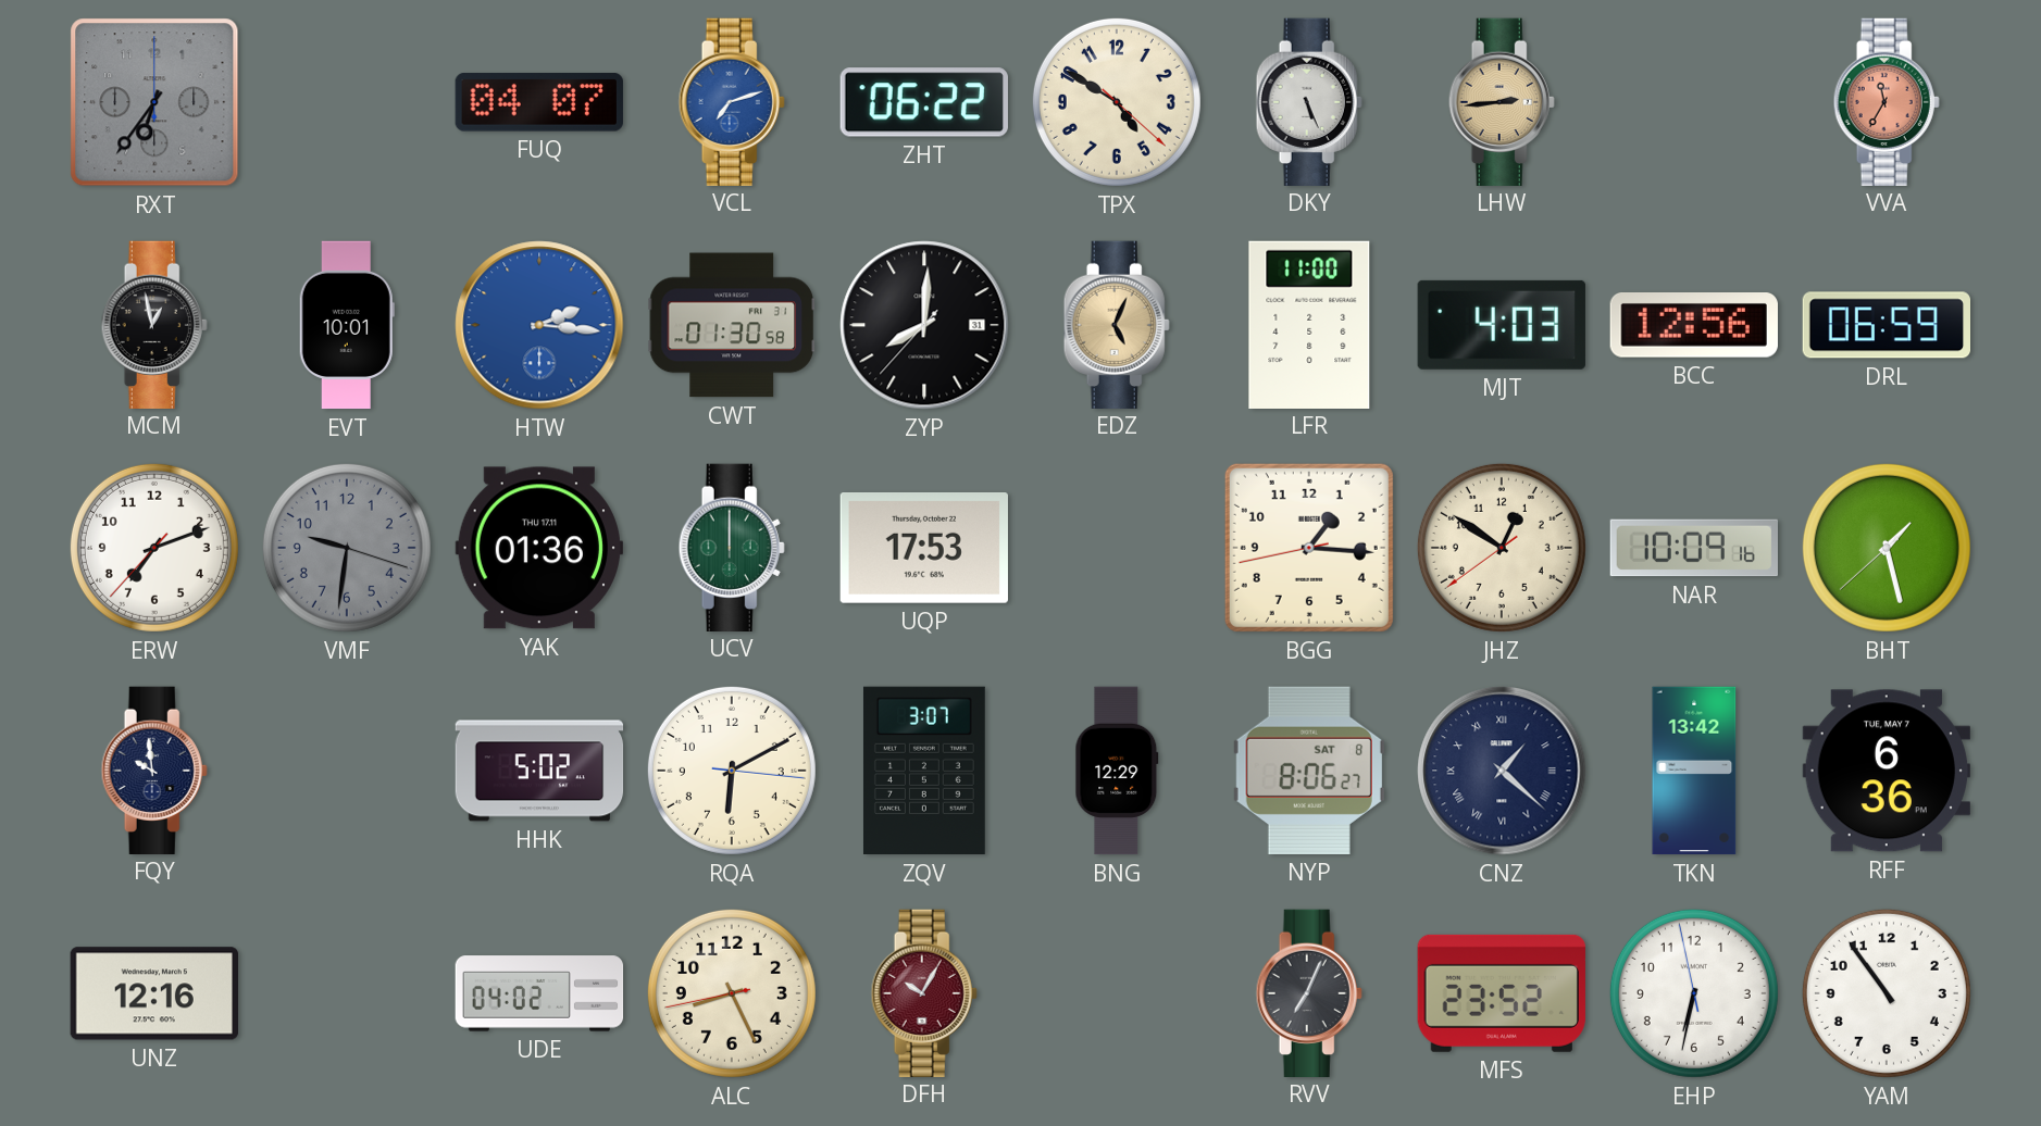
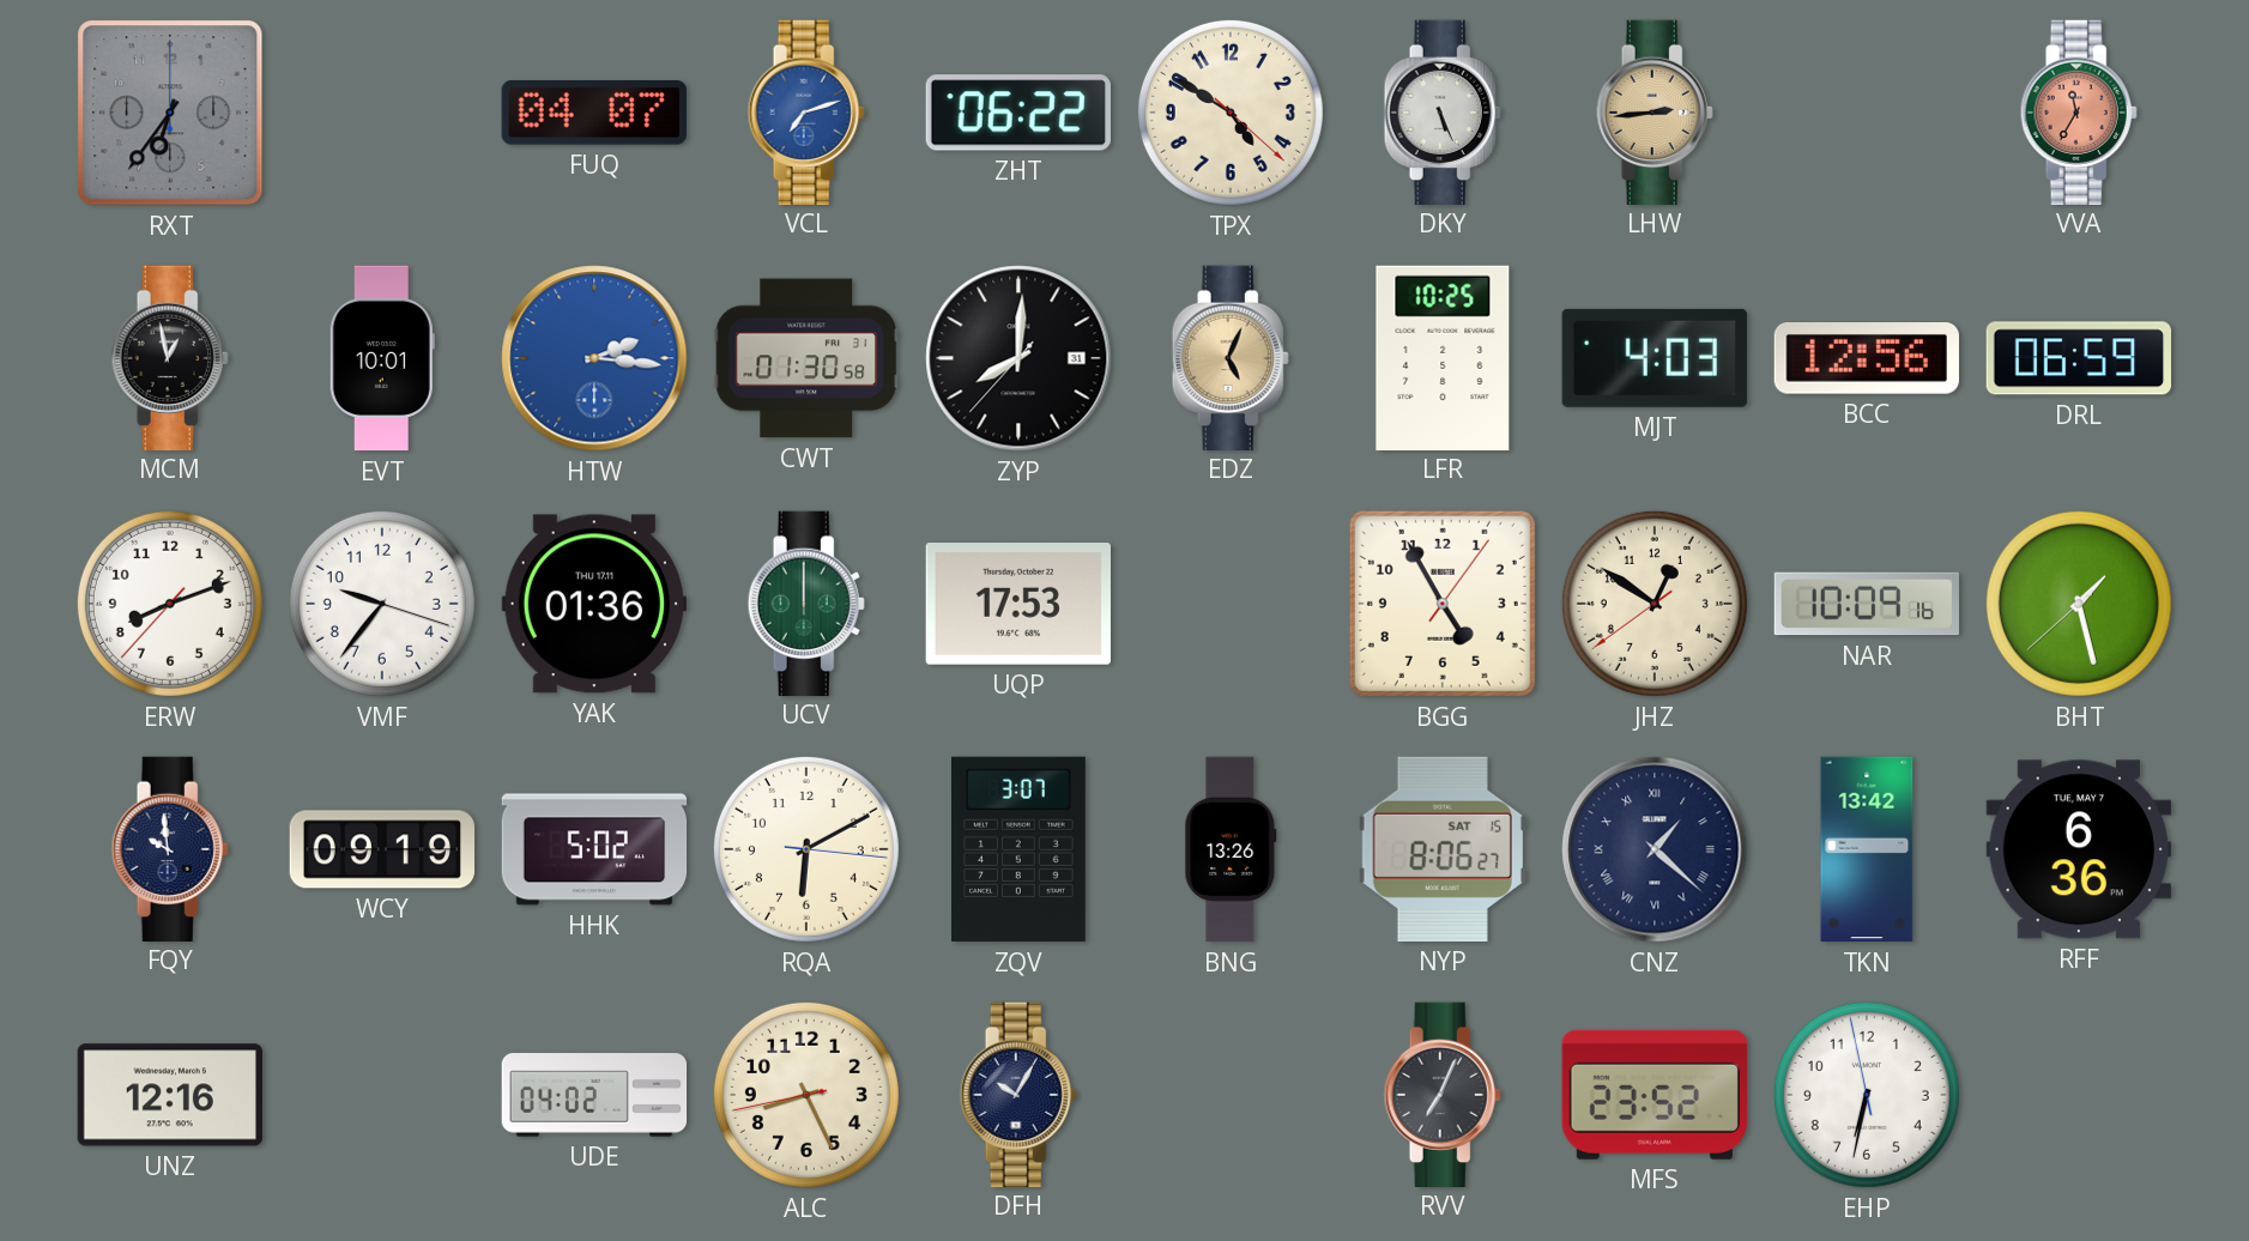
LFR: 11:00 -> 10:25
ERW: 7:11 -> 8:11
VMF: 9:31 -> 9:36
VMF dial: grey -> white
BGG: 1:15 -> 4:55
WCY: none -> 09:19
BNG: 12:29 -> 13:26
NYP date: SAT 8 -> SAT 15
DFH dial: burgundy -> navy
YAM: 10:54 -> none
